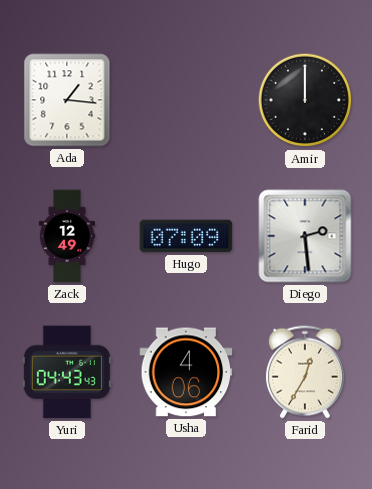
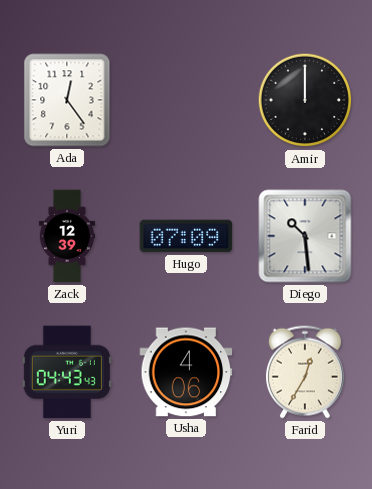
Ada: 1:16 -> 12:24
Zack: 12:49 -> 12:39
Diego: 2:29 -> 10:29
